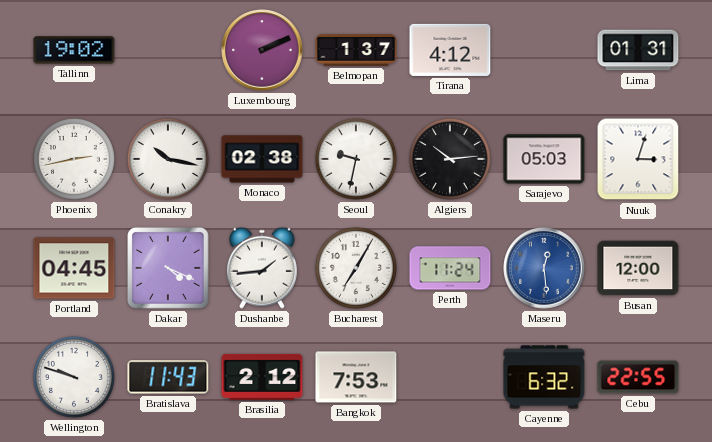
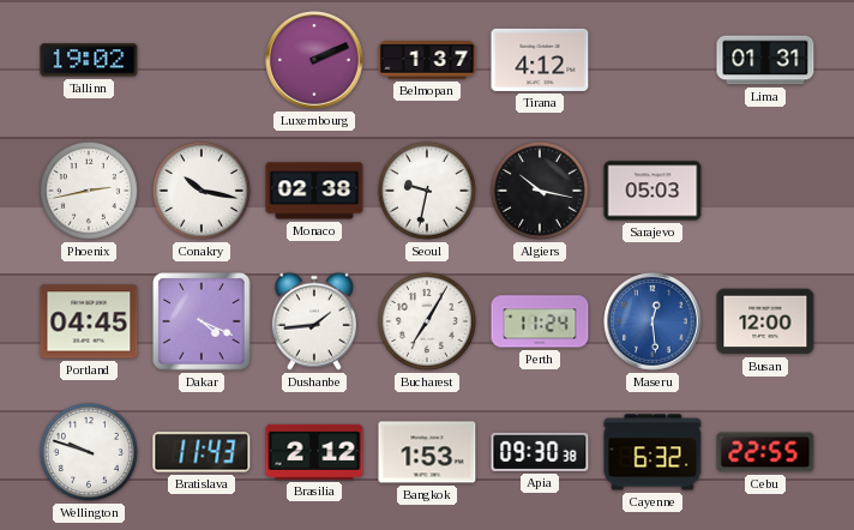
Algiers: 10:14 -> 10:17
Nuuk: 3:03 -> none
Bangkok: 7:53 -> 1:53
Apia: none -> 09:30
